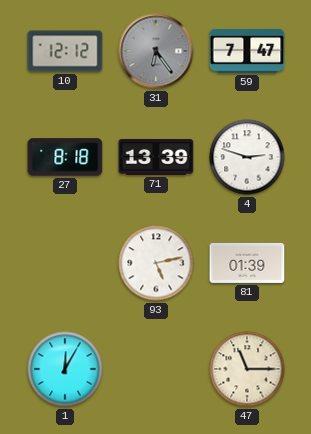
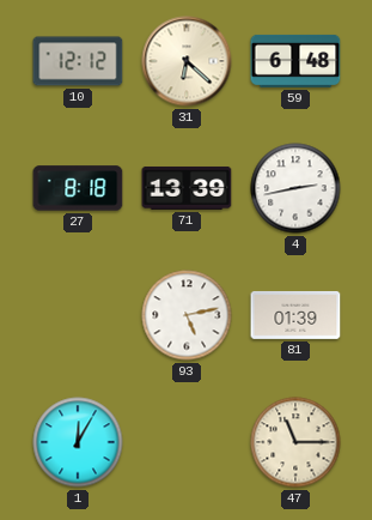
31: 6:24 -> 6:22
31 dial: grey -> cream
59: 7:47 -> 6:48
4: 2:48 -> 2:43
